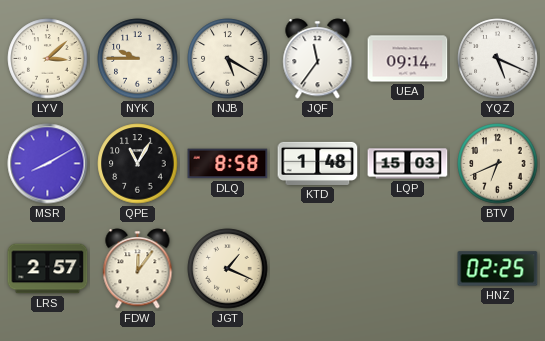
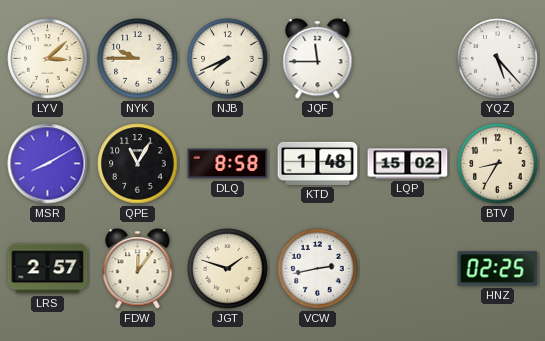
NJB: 5:20 -> 7:41
JQF: 11:36 -> 11:45
UEA: 09:14 -> none
YQZ: 5:19 -> 5:23
LQP: 15:03 -> 15:02
BTV: 6:41 -> 8:35
JGT: 1:19 -> 1:48
VCW: none -> 2:43
